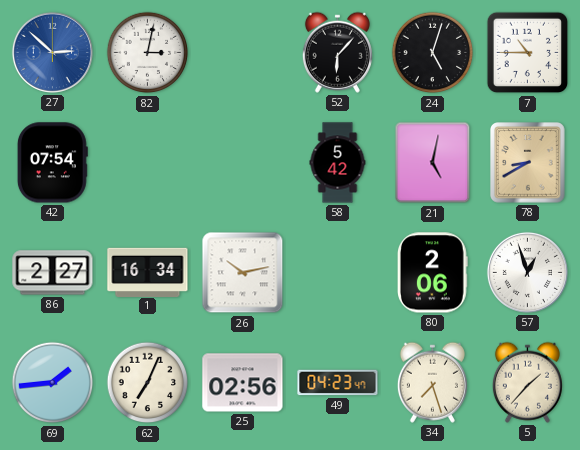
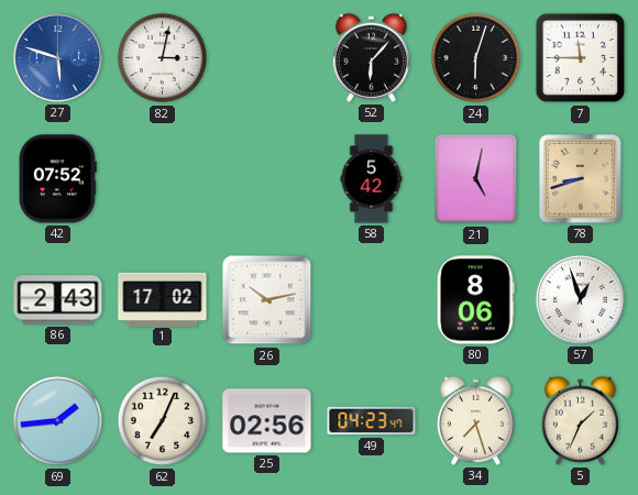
27: 2:52 -> 5:48
24: 5:03 -> 6:03
7: 10:45 -> 11:45
42: 07:54 -> 07:52
78: 8:40 -> 8:42
86: 2:27 -> 2:43
1: 16:34 -> 17:02
80: 2:06 -> 8:06
5: 1:37 -> 1:34
